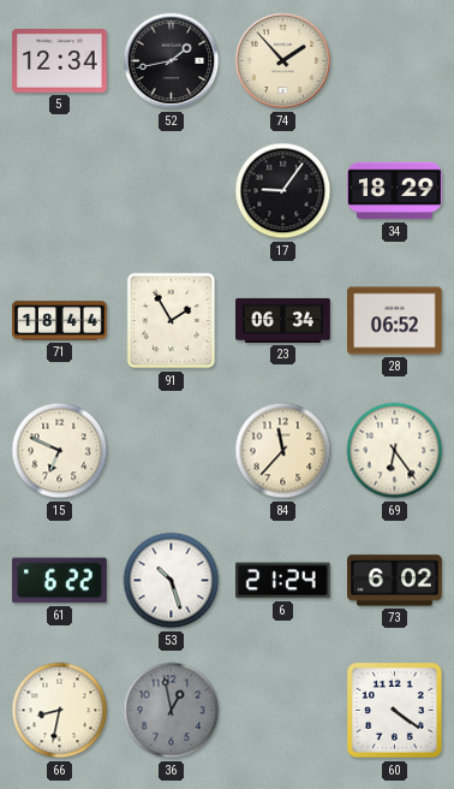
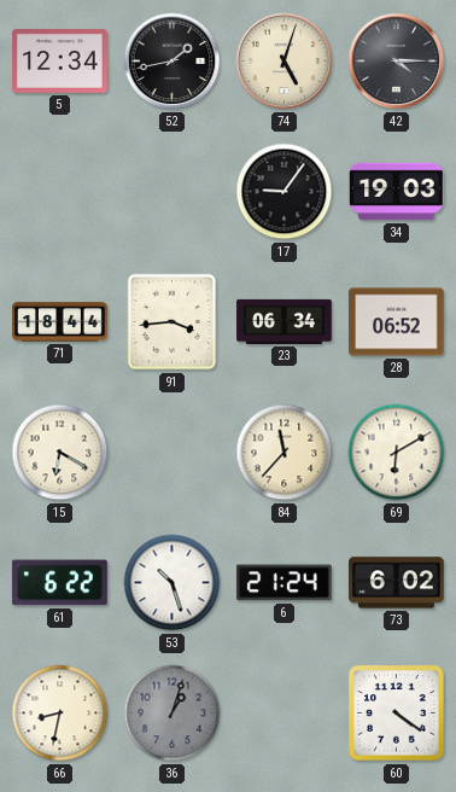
74: 1:53 -> 5:03
42: none -> 4:15
34: 18:29 -> 19:03
91: 1:55 -> 3:44
15: 6:49 -> 6:20
69: 6:24 -> 6:10
36: 12:58 -> 1:03
